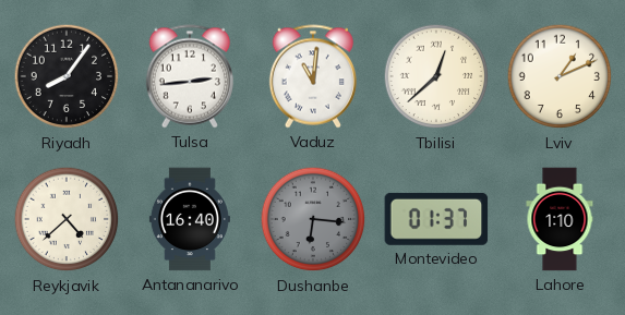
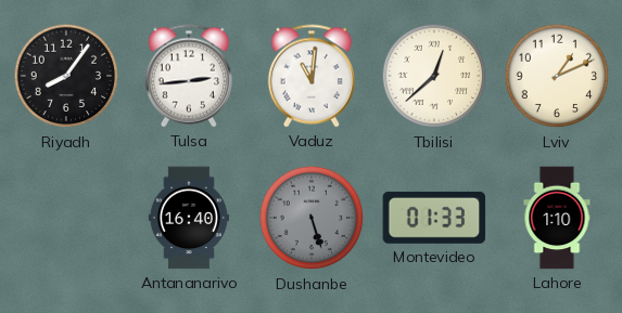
Reykjavik: 4:38 -> none
Dushanbe: 6:16 -> 5:27
Montevideo: 01:37 -> 01:33
